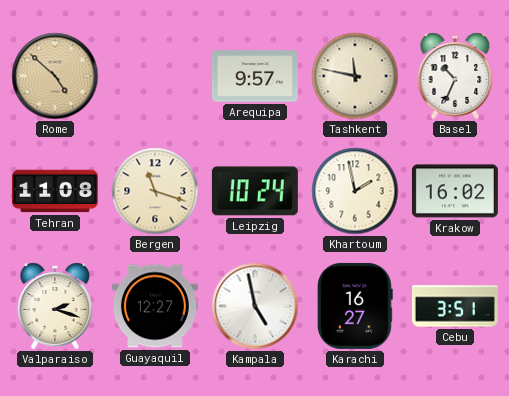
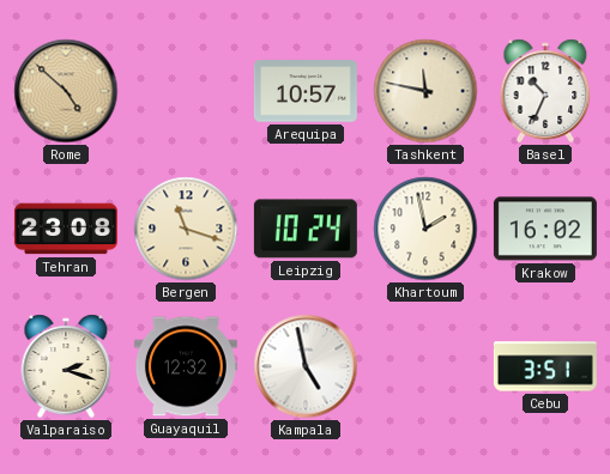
Arequipa: 9:57 -> 10:57
Tehran: 11:08 -> 23:08
Guayaquil: 12:27 -> 12:32
Karachi: 16:27 -> none
